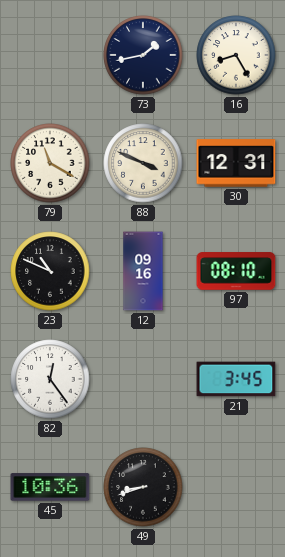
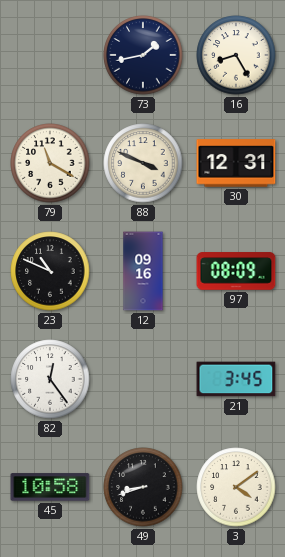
97: 08:10 -> 08:09
45: 10:36 -> 10:58
3: none -> 4:09
